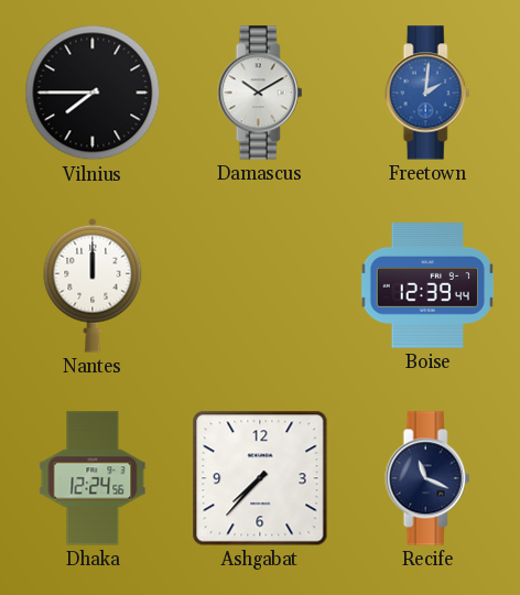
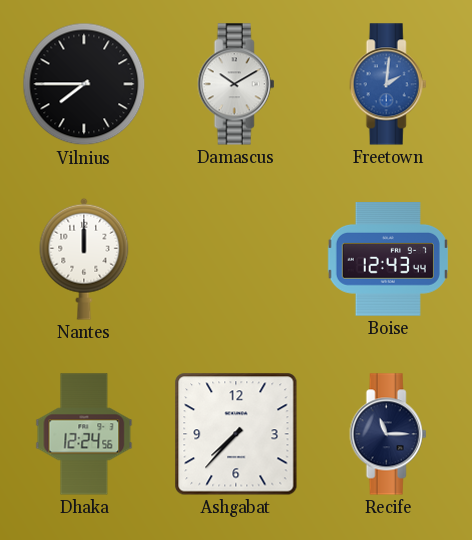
Boise: 12:39 -> 12:43
Recife: 11:19 -> 11:15
